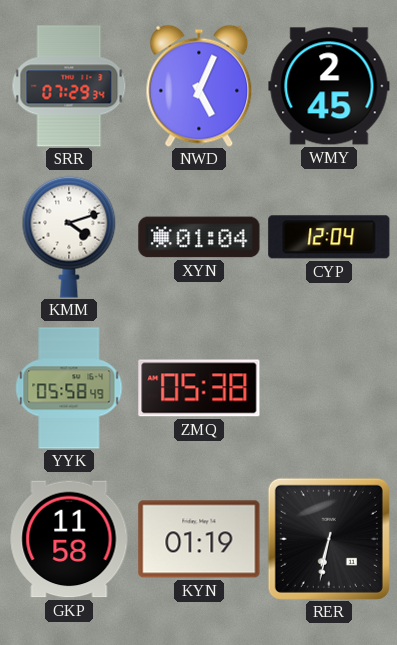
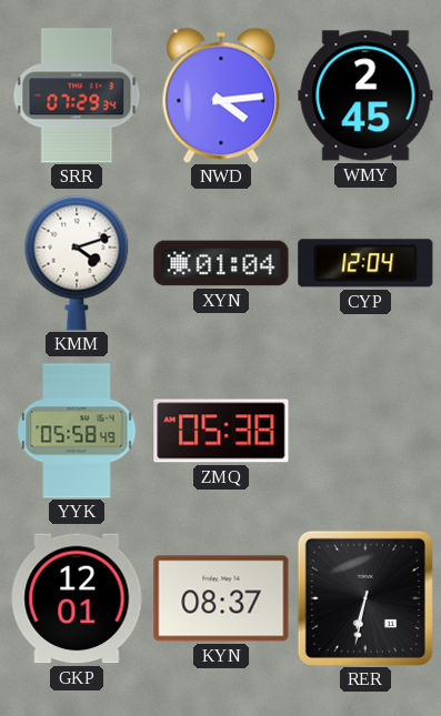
NWD: 5:04 -> 4:14
GKP: 11:58 -> 12:01
KYN: 01:19 -> 08:37
